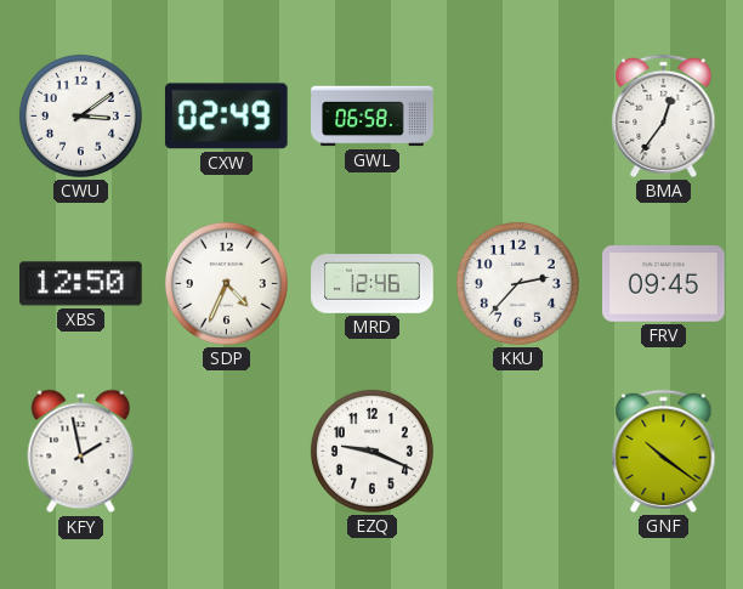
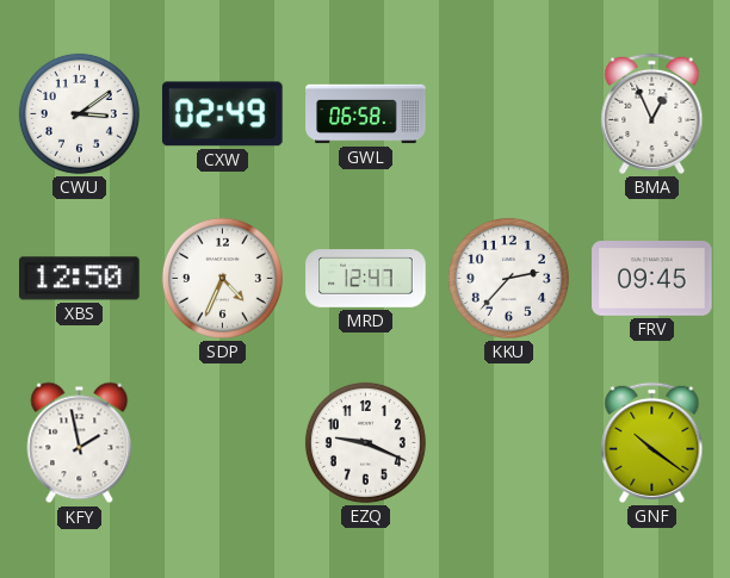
BMA: 12:36 -> 12:56
MRD: 12:46 -> 12:47
